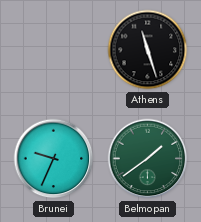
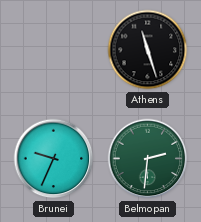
Belmopan: 1:39 -> 2:31
